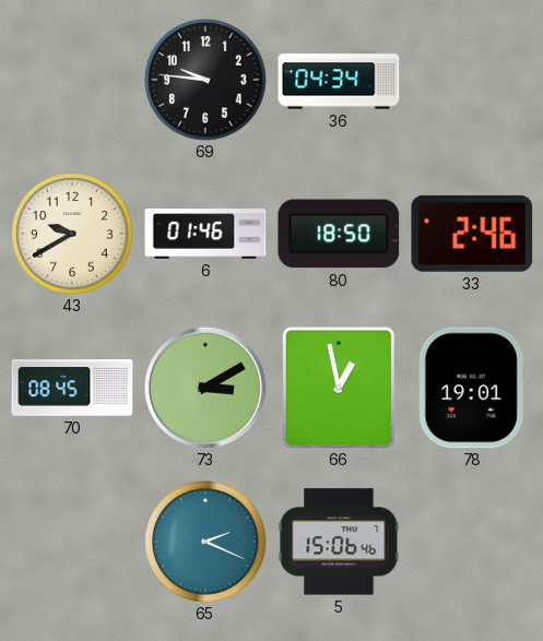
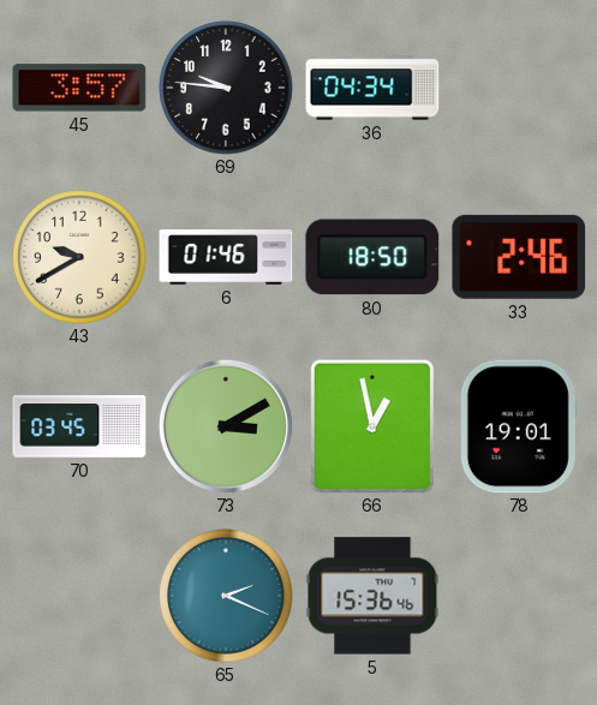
45: none -> 3:57
70: 08:45 -> 03:45
5: 15:06 -> 15:36
